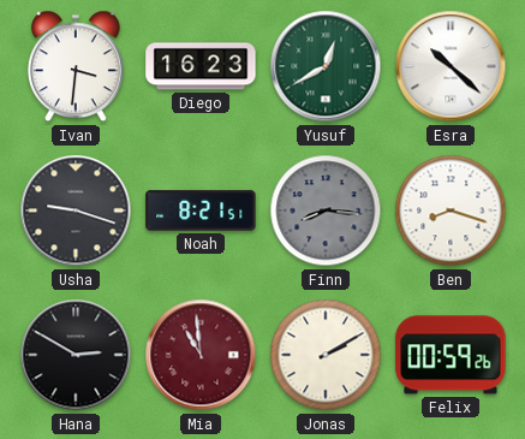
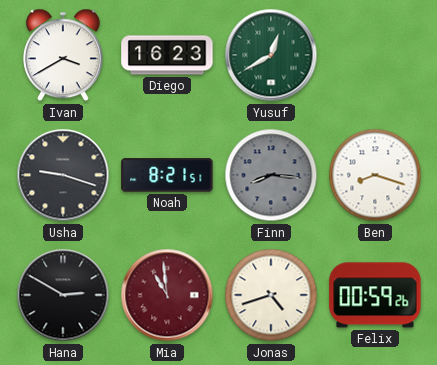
Ivan: 3:31 -> 3:40
Esra: 10:22 -> none
Jonas: 2:10 -> 4:42
